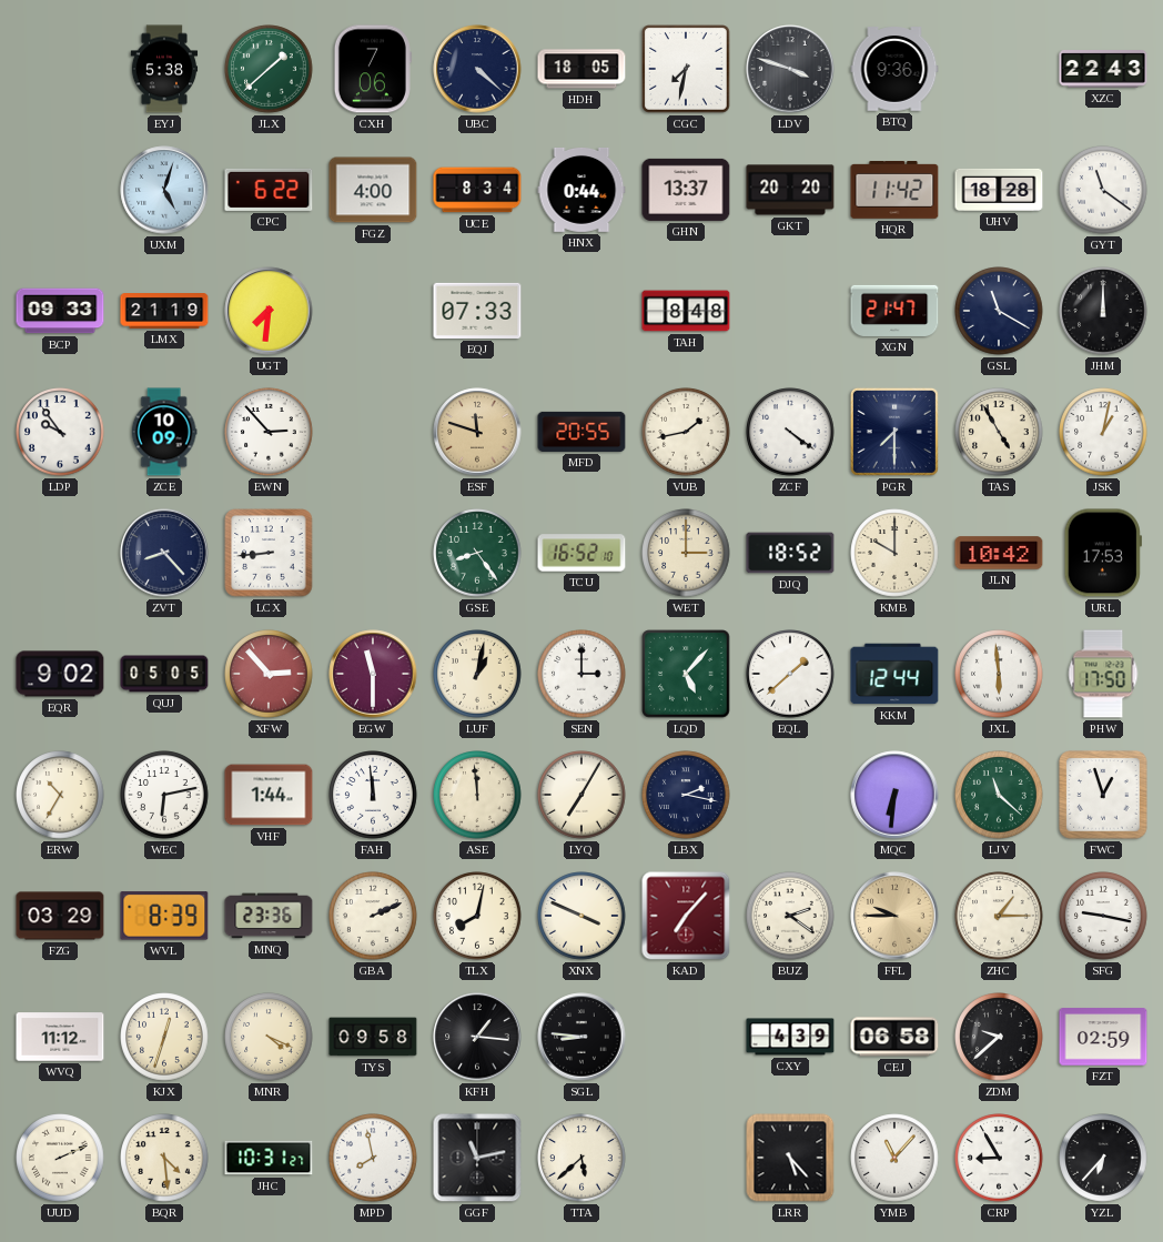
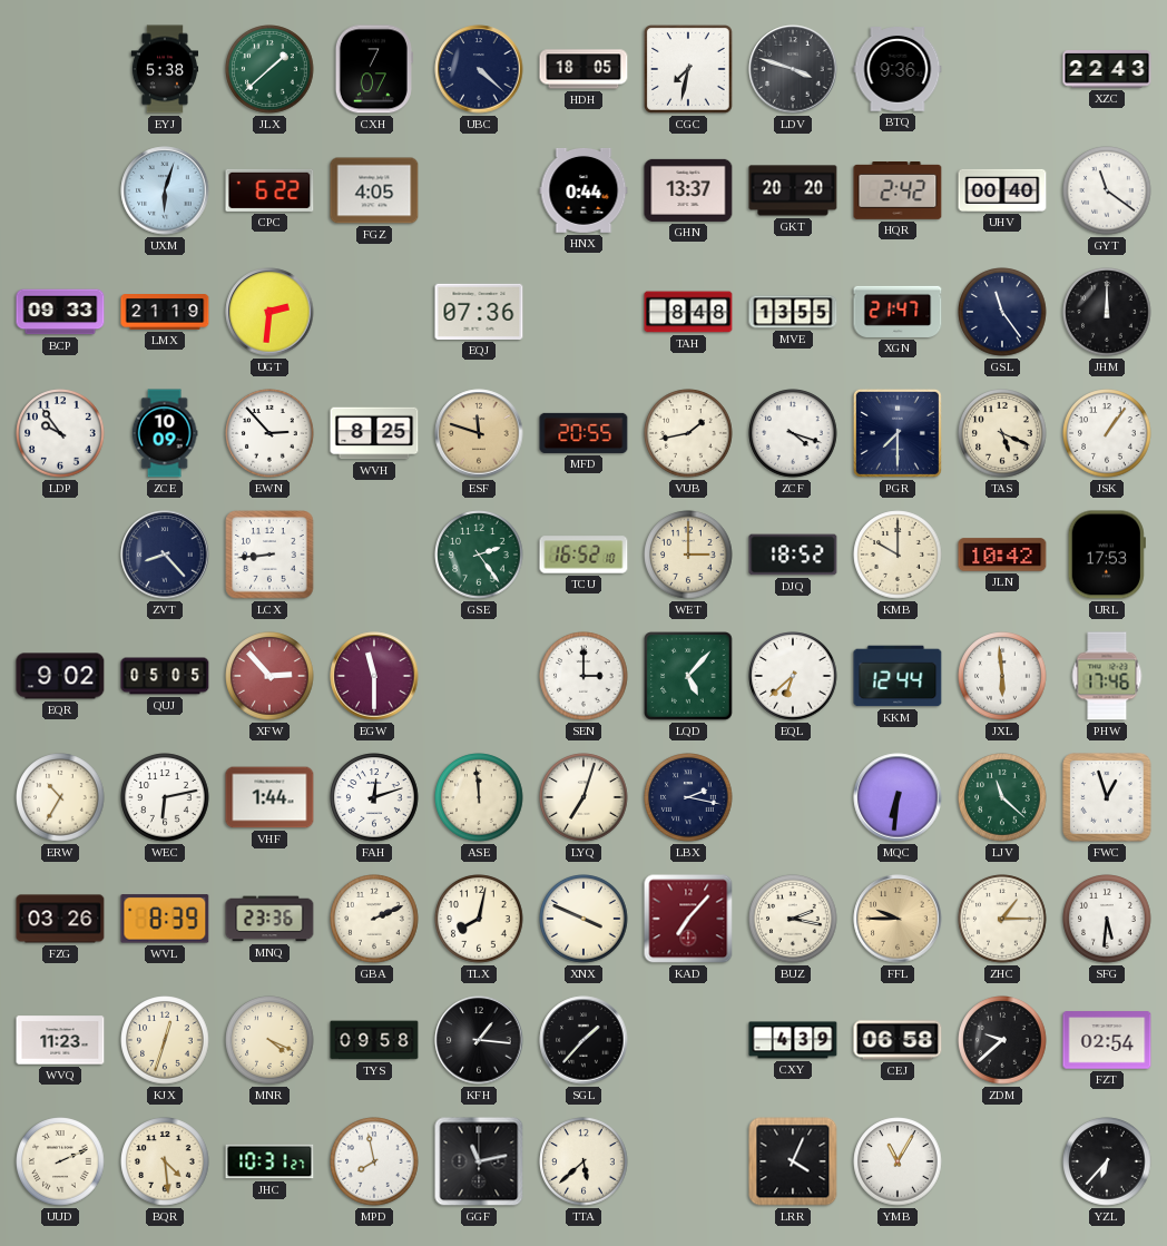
CXH: 7:06 -> 7:07
UXM: 5:03 -> 6:03
FGZ: 4:00 -> 4:05
UCE: 8:34 -> none
HQR: 11:42 -> 2:42
UHV: 18:28 -> 00:40
UGT: 7:31 -> 2:31
EQJ: 07:33 -> 07:36
MVE: none -> 13:55
GSL: 11:20 -> 11:24
WVH: none -> 8:25
ZCF: 4:21 -> 4:18
TAS: 4:55 -> 5:19
JSK: 1:02 -> 1:06
GSE: 8:24 -> 2:24
LUF: 1:02 -> none
EQL: 1:38 -> 6:38
PHW: 17:50 -> 17:46
FAH: 11:59 -> 12:12
LYQ: 7:05 -> 7:03
FZG: 03:29 -> 03:26
BUZ: 2:21 -> 2:17
SFG: 9:17 -> 5:31
WVQ: 11:12 -> 11:23
SGL: 8:46 -> 1:37
FZT: 02:59 -> 02:54
LRR: 5:23 -> 4:04
YMB: 11:07 -> 11:05
CRP: 8:55 -> none
